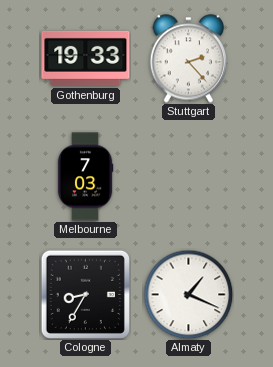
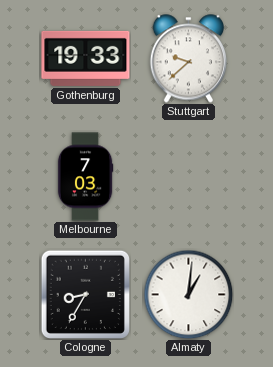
Stuttgart: 2:23 -> 9:38
Almaty: 1:19 -> 1:01
